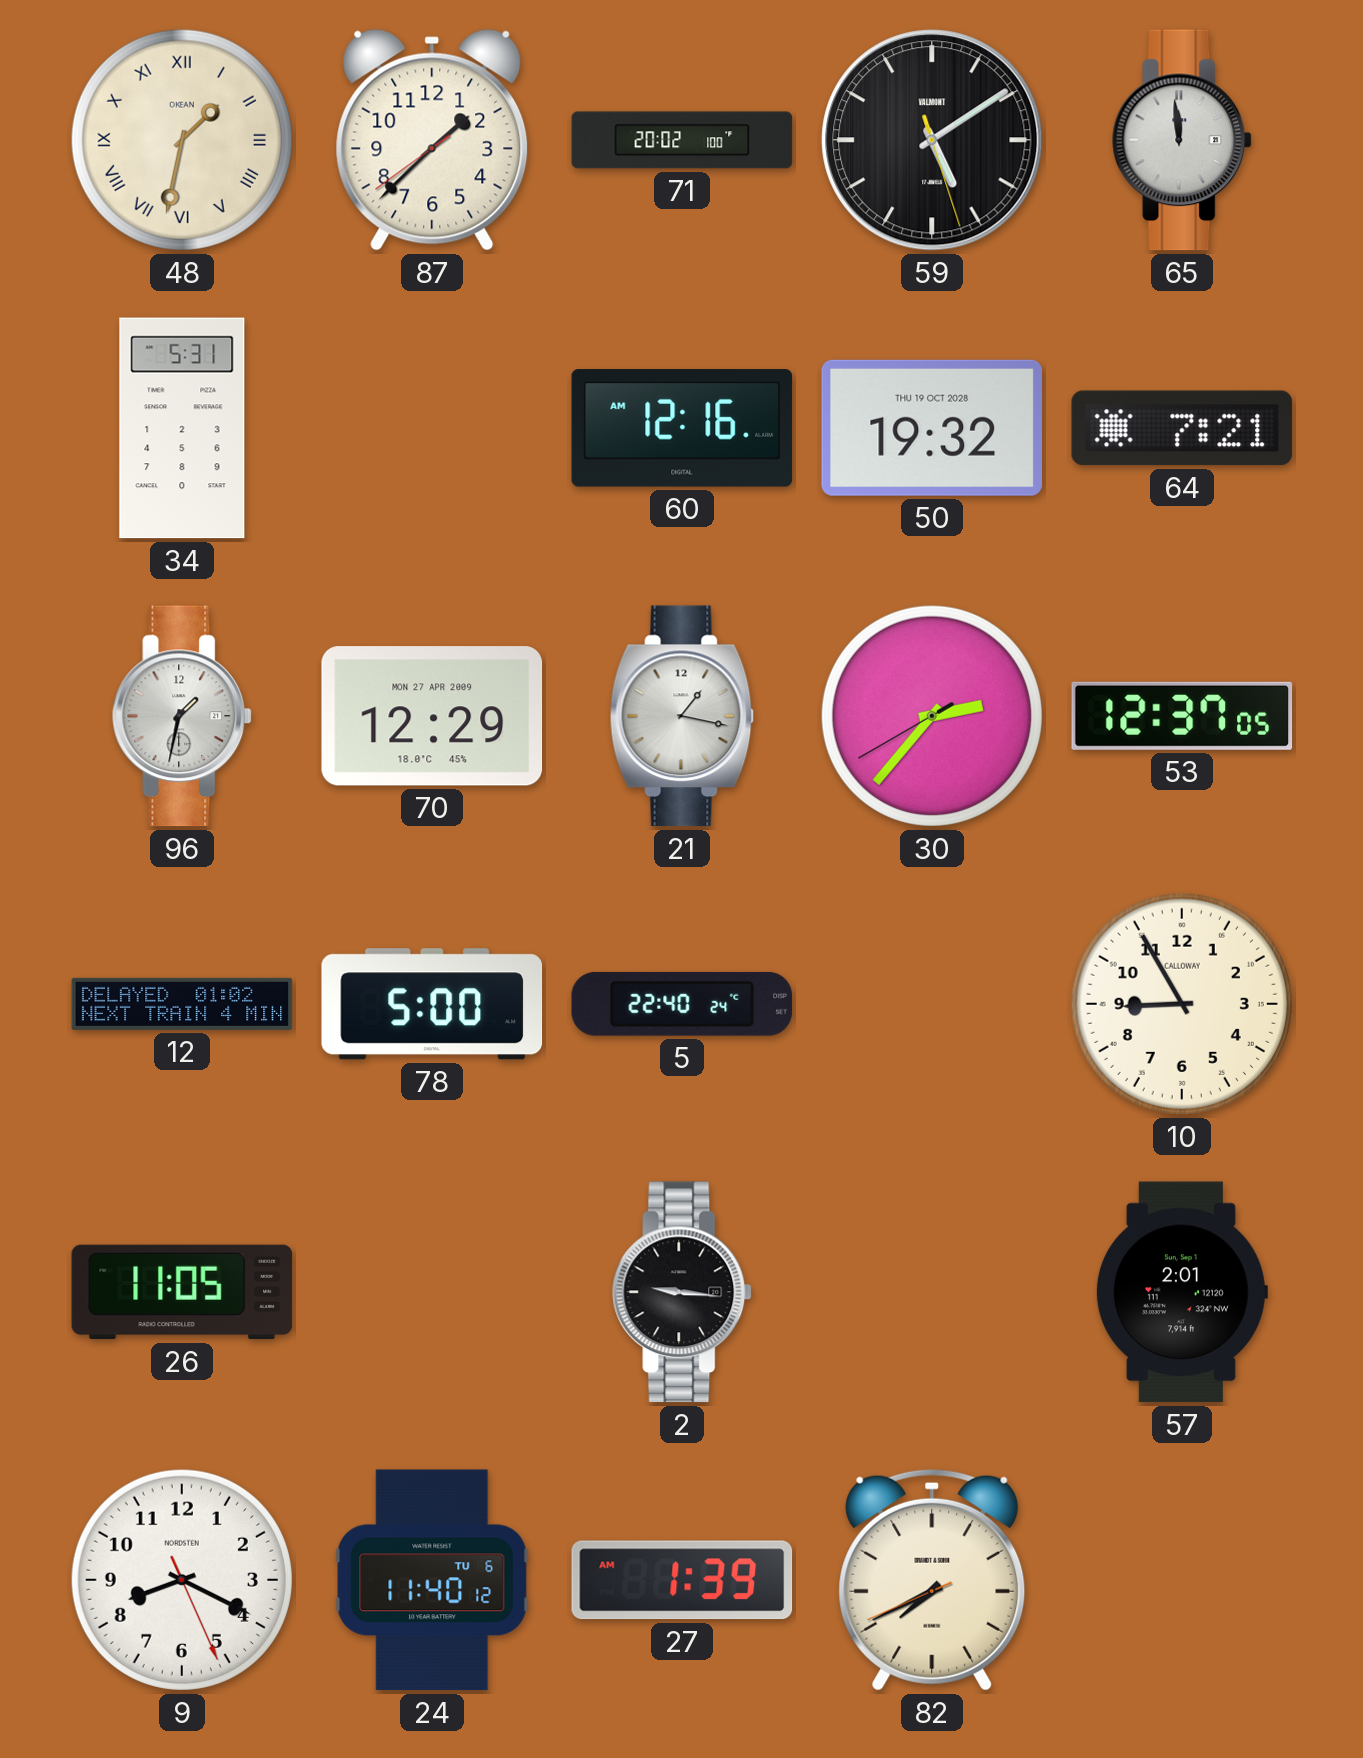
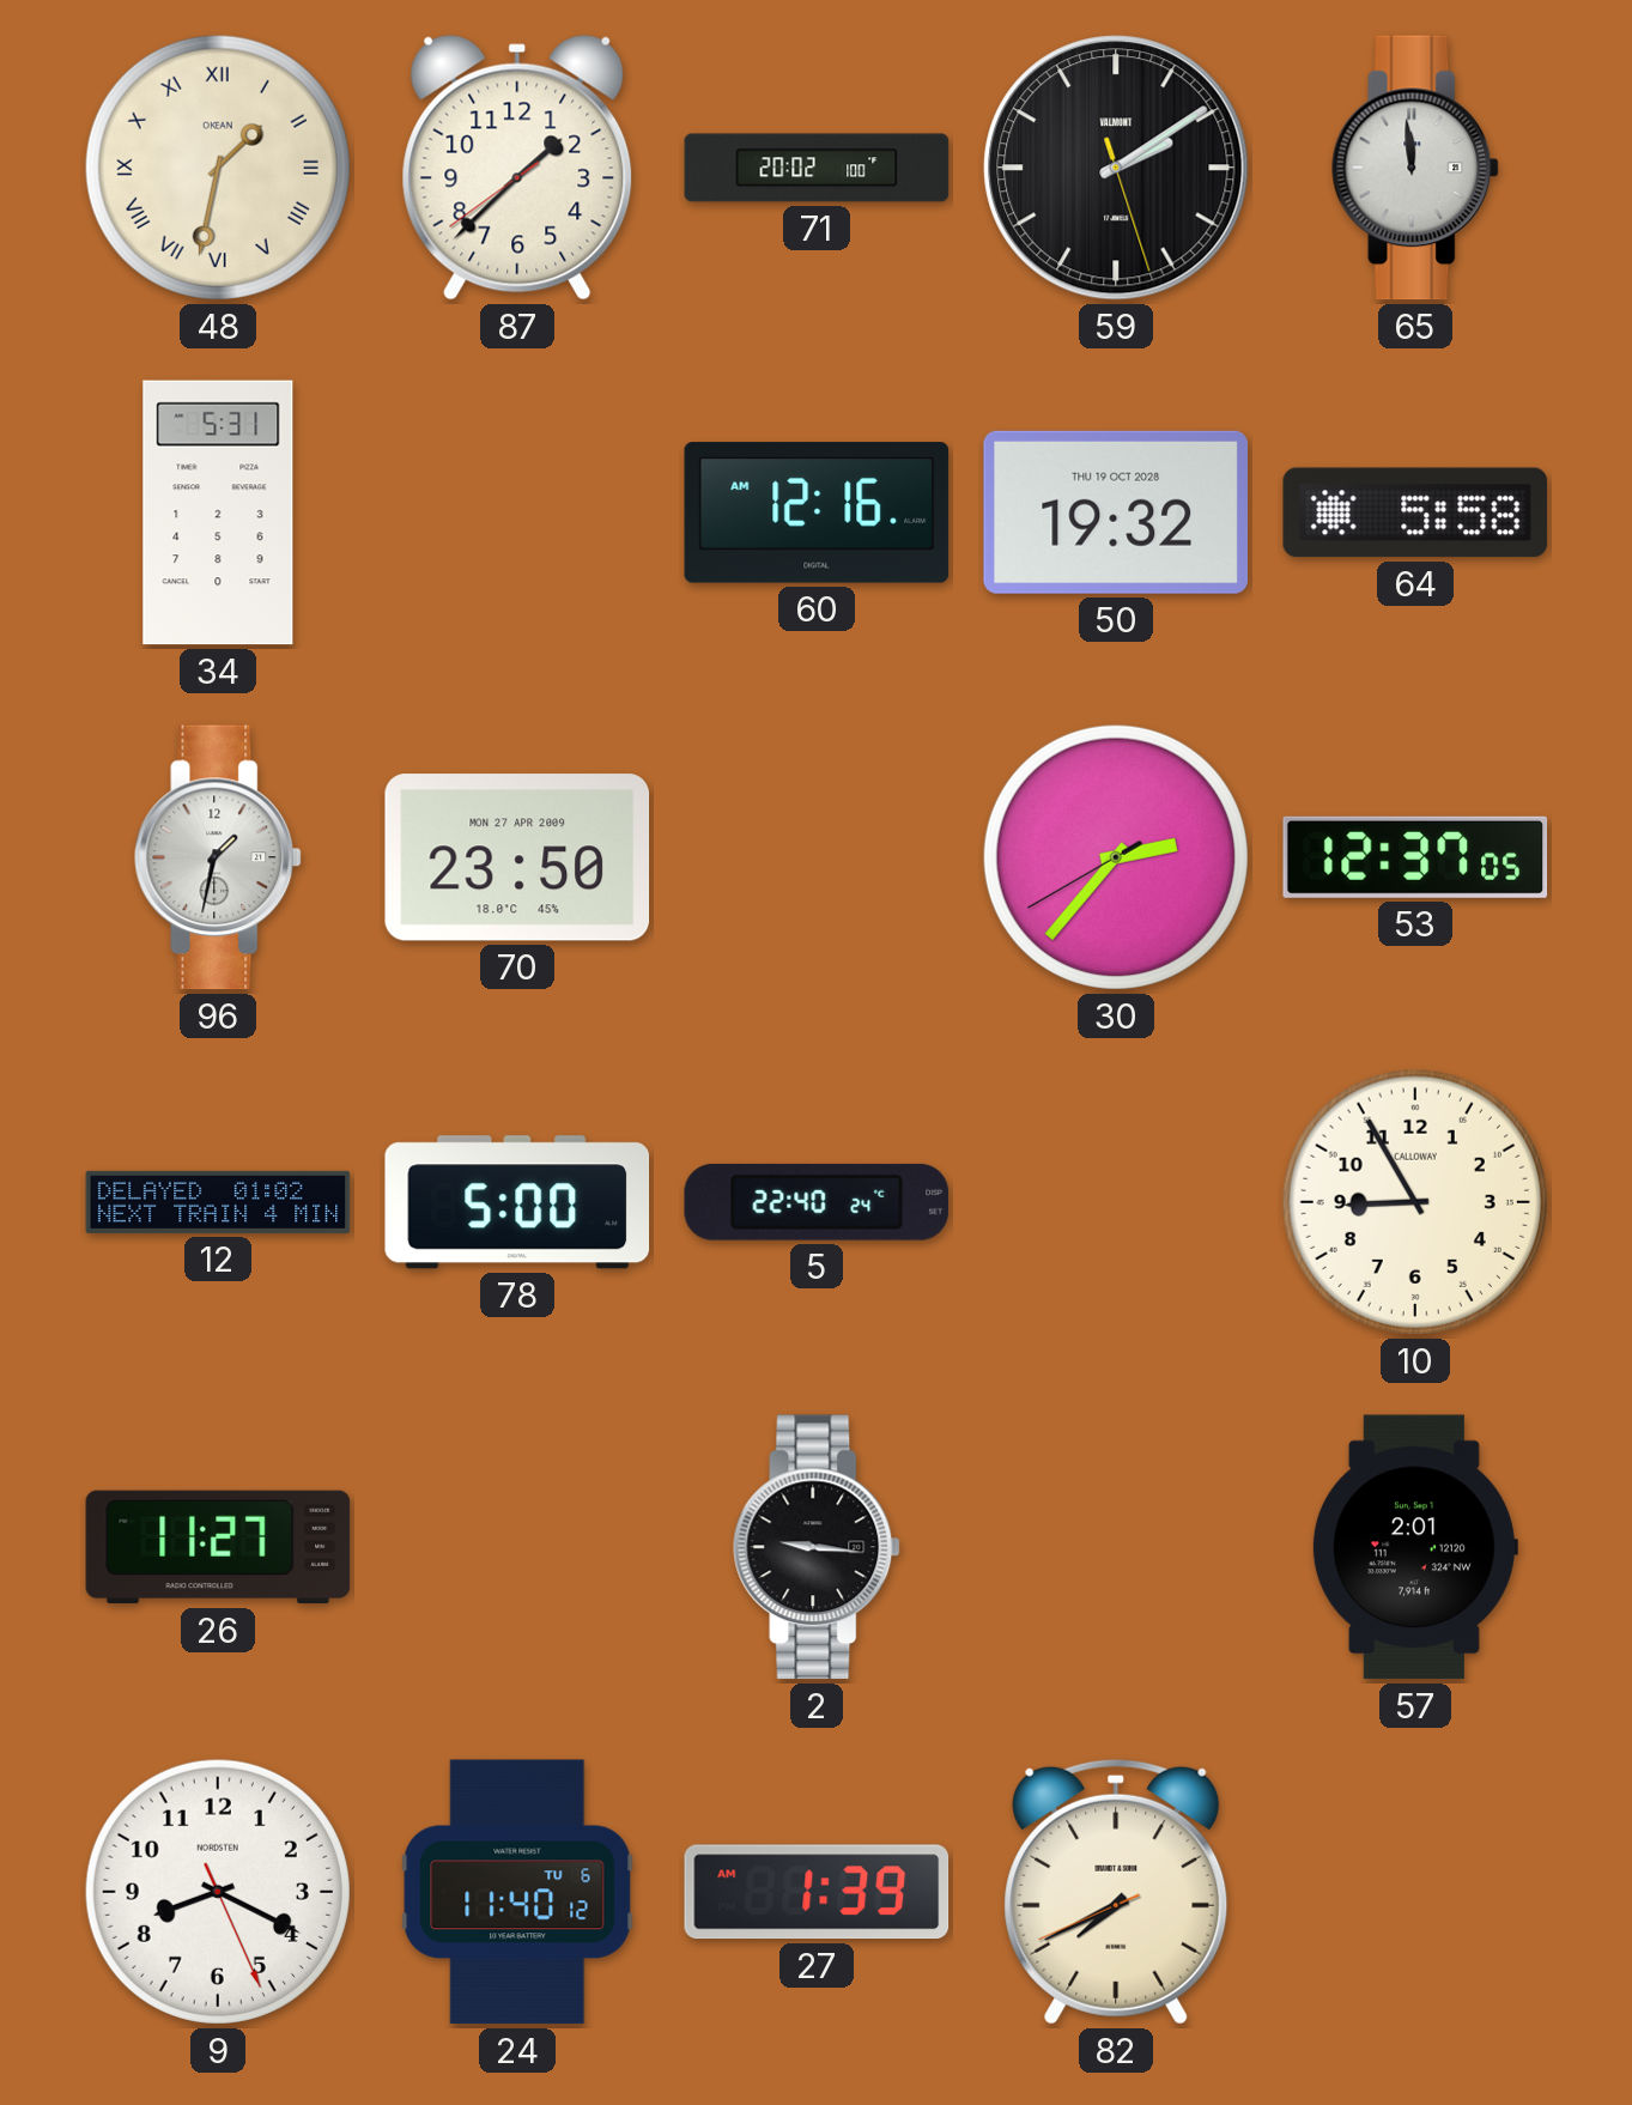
59: 5:09 -> 2:09
64: 7:21 -> 5:58
70: 12:29 -> 23:50
21: 1:17 -> none
26: 11:05 -> 11:27
